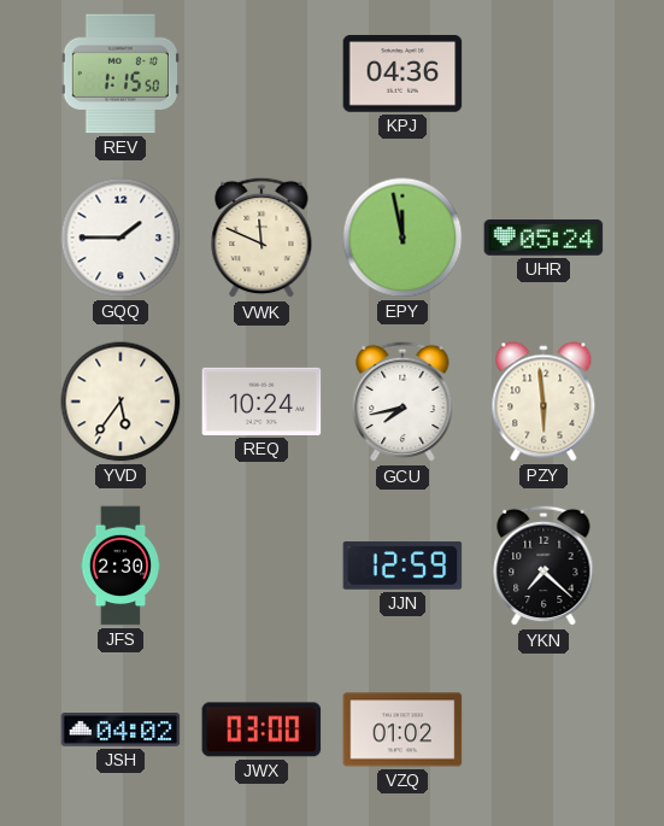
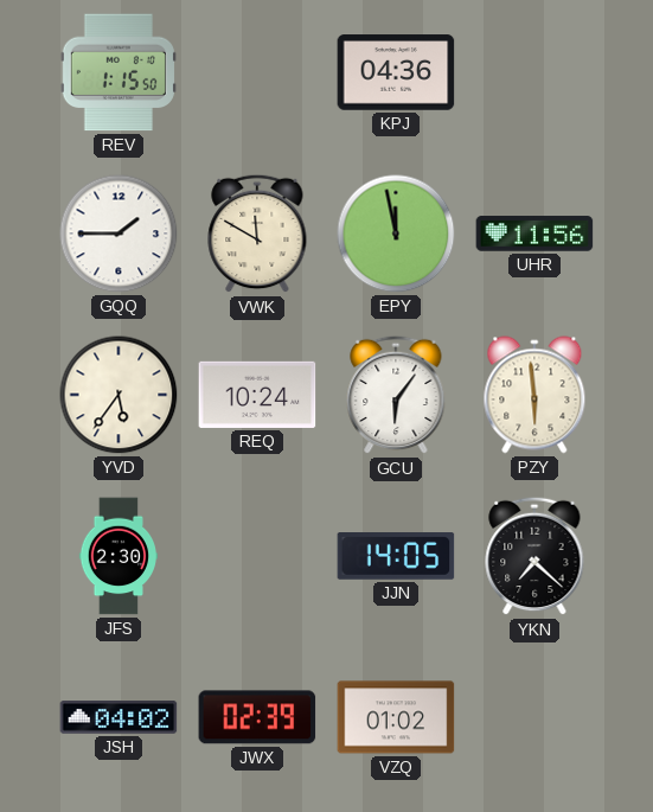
VWK: 11:49 -> 11:50
UHR: 05:24 -> 11:56
GCU: 7:43 -> 6:06
JJN: 12:59 -> 14:05
JWX: 03:00 -> 02:39
